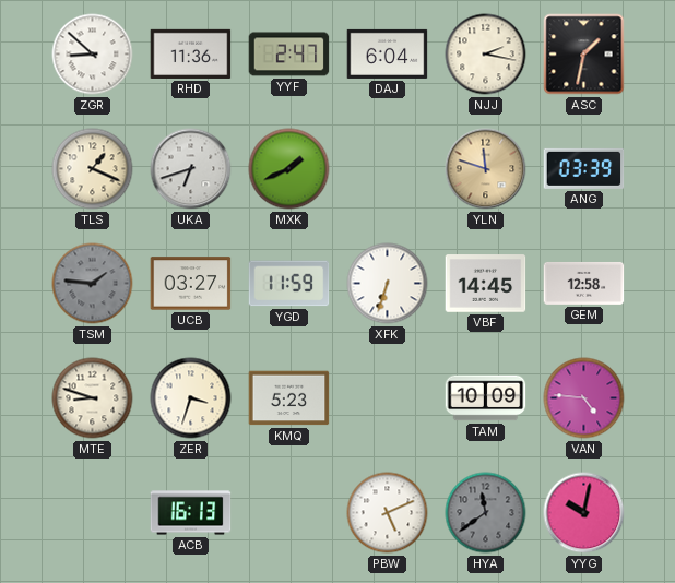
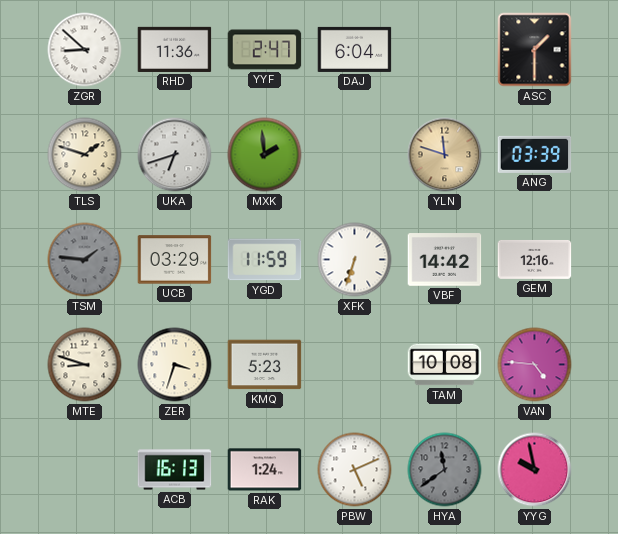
NJJ: 2:17 -> none
ASC: 1:32 -> 1:30
TLS: 1:19 -> 1:48
MXK: 1:41 -> 1:59
UCB: 03:27 -> 03:29
VBF: 14:45 -> 14:42
GEM: 12:58 -> 12:16
TAM: 10:09 -> 10:08
RAK: none -> 1:24
YYG: 10:02 -> 9:58
